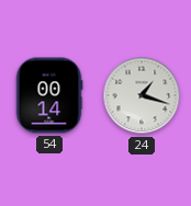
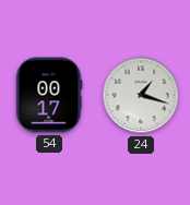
54: 00:14 -> 00:17
